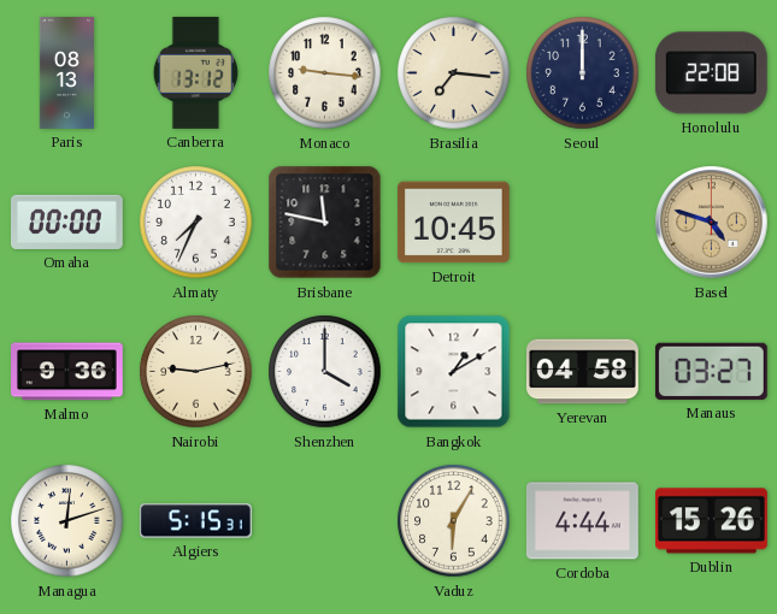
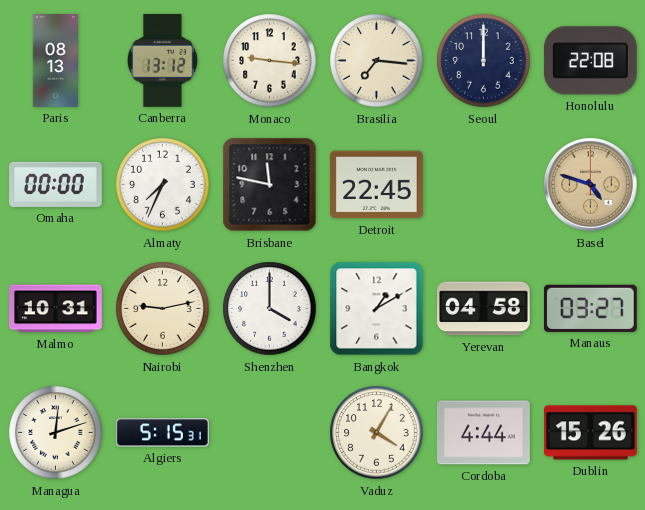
Detroit: 10:45 -> 22:45
Malmo: 9:36 -> 10:31
Vaduz: 6:05 -> 4:05
